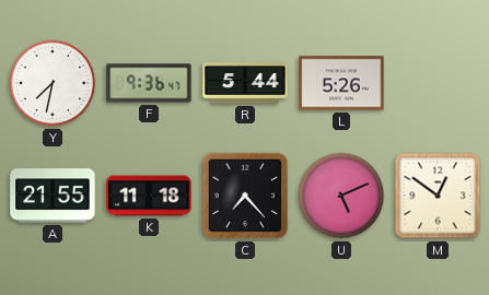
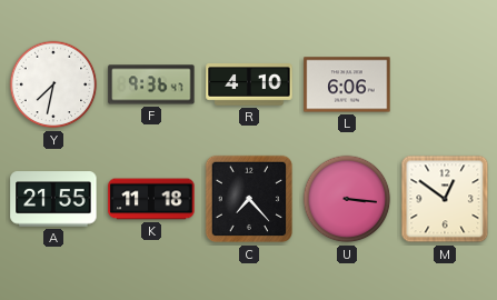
R: 5:44 -> 4:10
L: 5:26 -> 6:06
U: 5:11 -> 3:16
